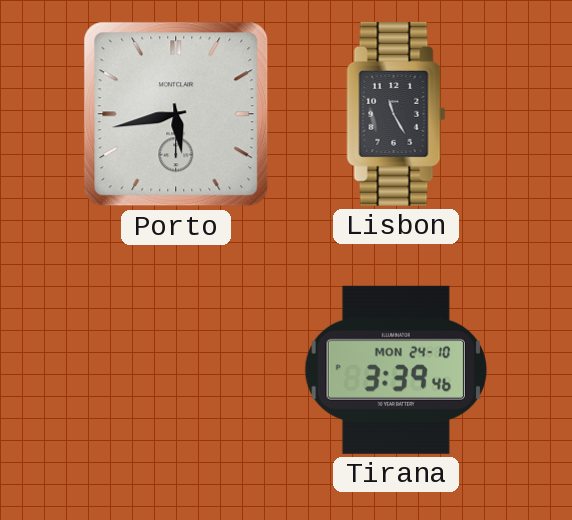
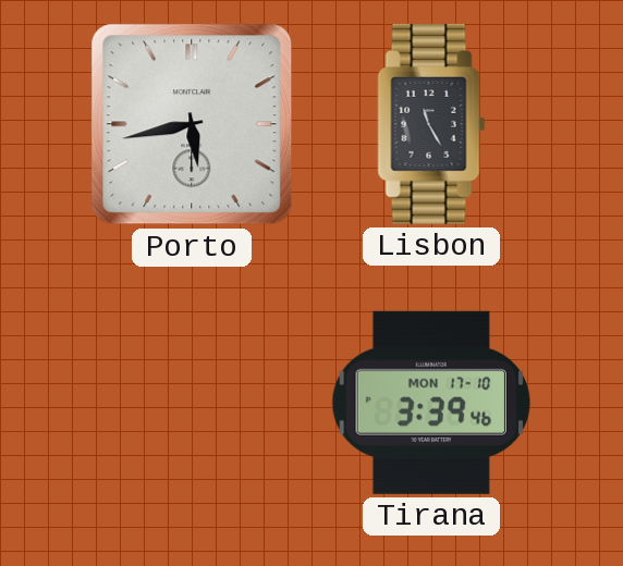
Tirana date: MON 24-10 -> MON 17-10
